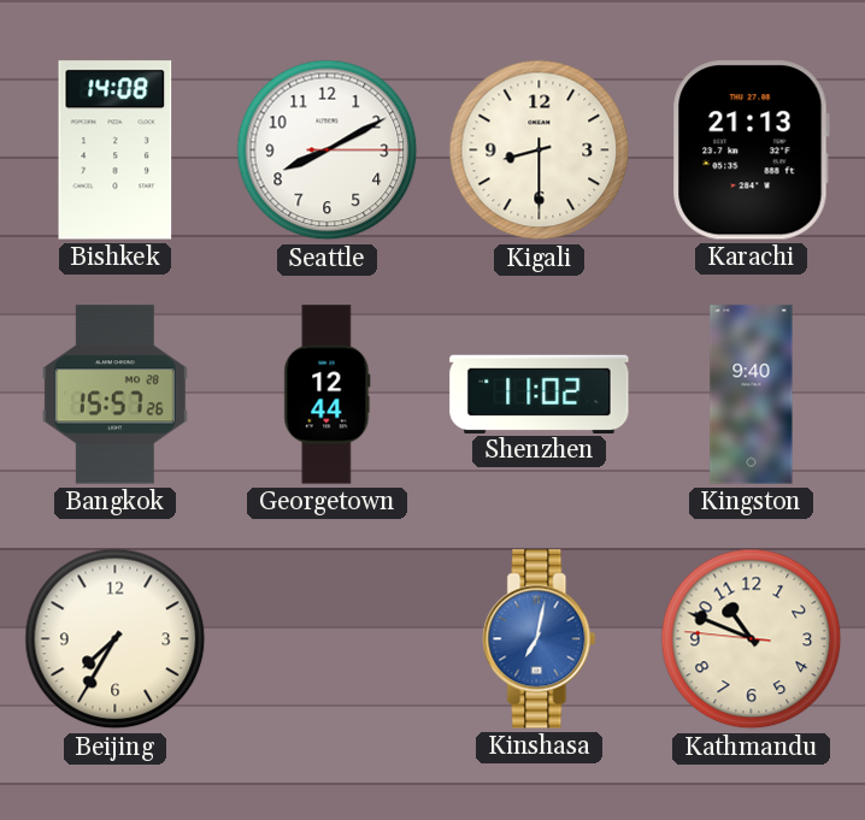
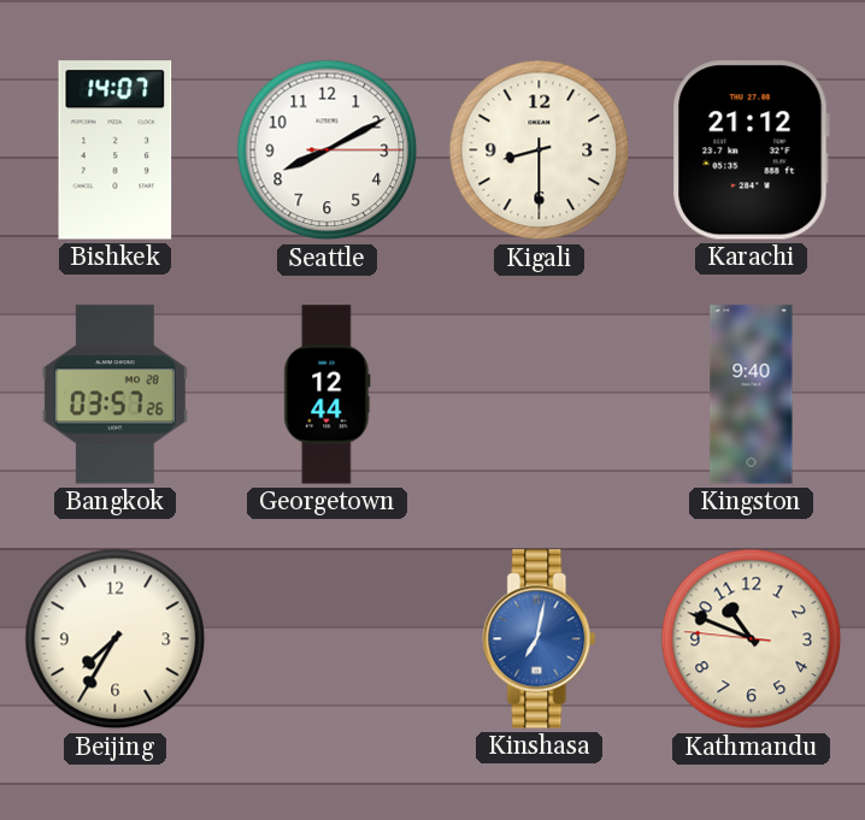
Bishkek: 14:08 -> 14:07
Karachi: 21:13 -> 21:12
Bangkok: 15:57 -> 03:57
Shenzhen: 11:02 -> none
